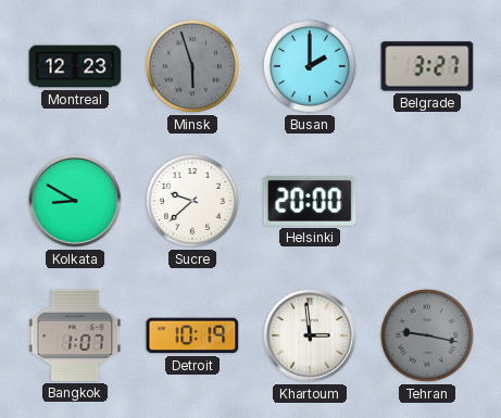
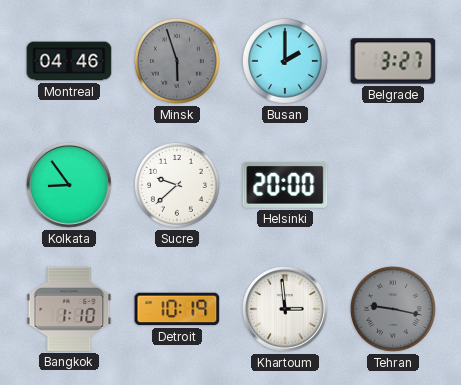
Montreal: 12:23 -> 04:46
Kolkata: 8:50 -> 8:54
Bangkok: 1:07 -> 1:10
